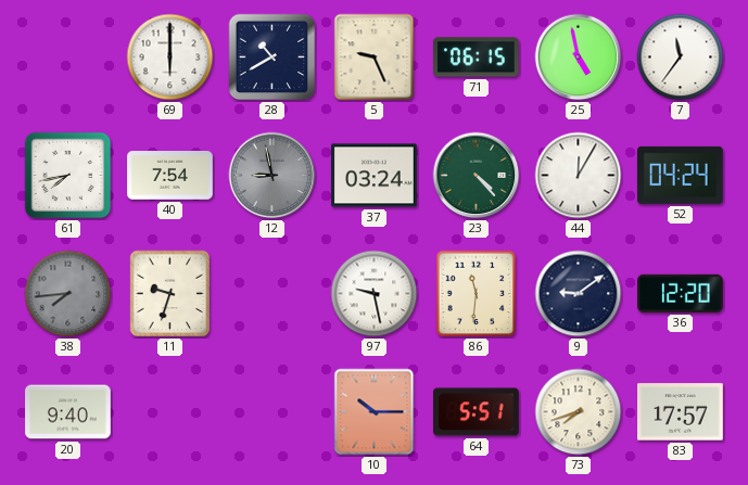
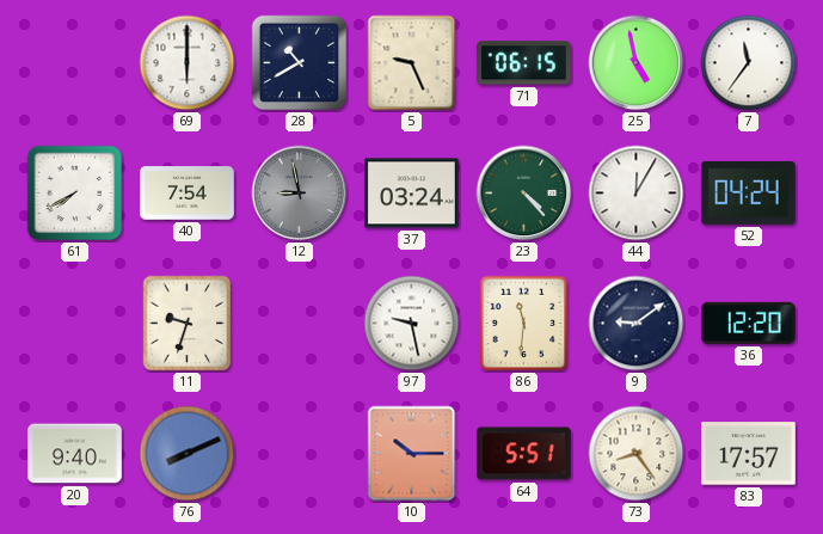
61: 7:43 -> 7:40
38: 7:44 -> none
76: none -> 8:11
73: 7:42 -> 8:24
